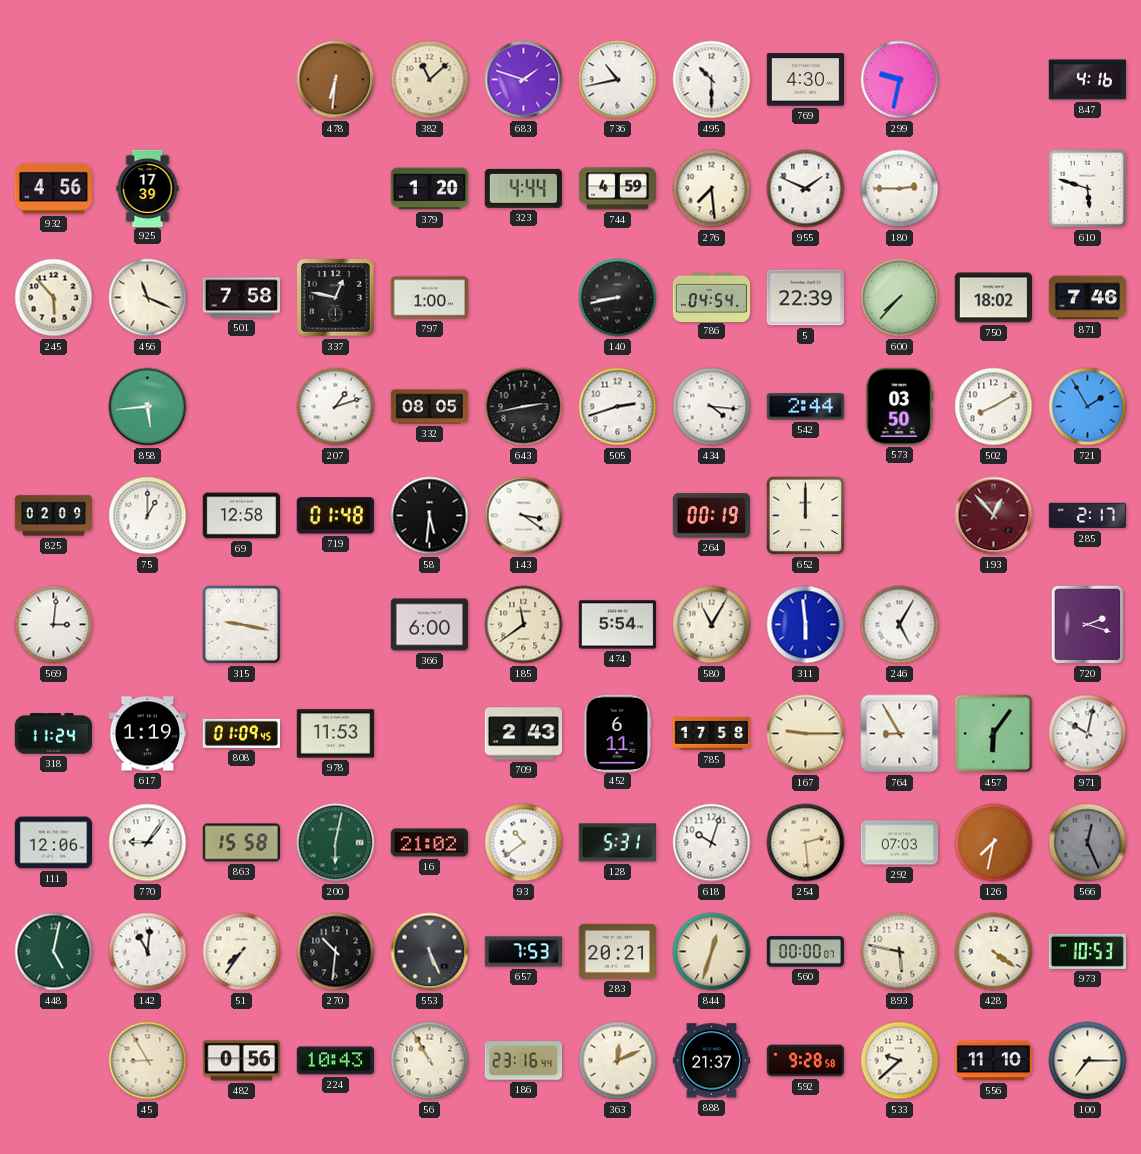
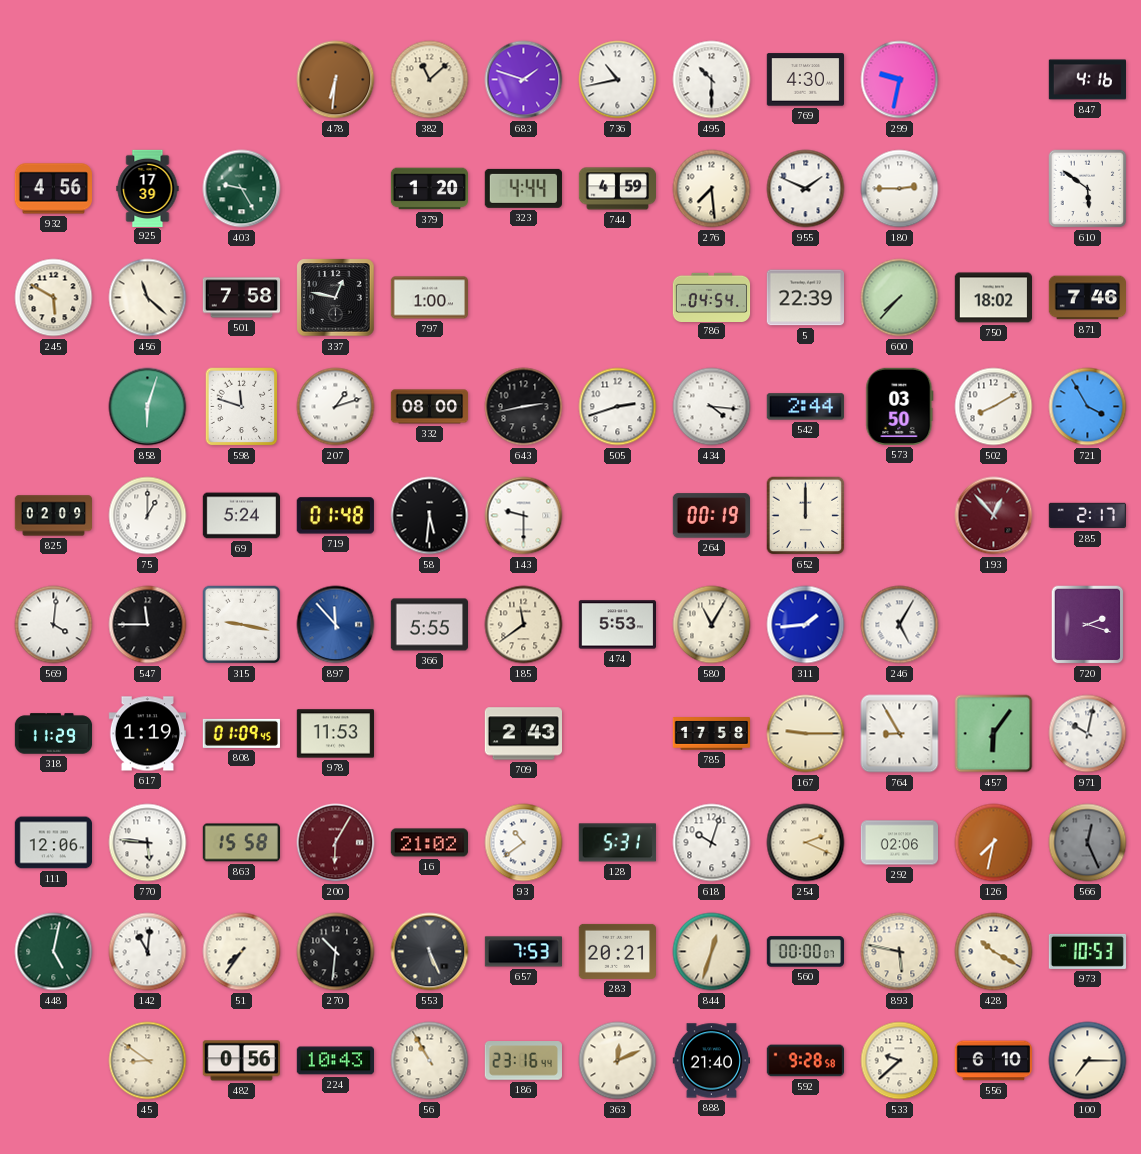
403: none -> 9:25
610: 5:48 -> 5:51
245: 5:53 -> 5:50
456: 11:19 -> 11:22
140: 8:43 -> none
858: 5:44 -> 6:03
598: none -> 11:48
332: 08:05 -> 08:00
721: 1:55 -> 3:55
69: 12:58 -> 5:24
143: 3:21 -> 9:30
569: 3:01 -> 4:01
547: none -> 11:45
897: none -> 11:53
366: 6:00 -> 5:55
474: 5:54 -> 5:53
311: 5:59 -> 1:44
318: 11:24 -> 11:29
452: 6:11 -> none
770: 9:06 -> 5:46
200: 6:02 -> 6:05
200 dial: green -> burgundy
254: 2:29 -> 2:19
292: 07:03 -> 02:06
428: 4:21 -> 10:20
45: 8:55 -> 8:51
888: 21:37 -> 21:40
556: 11:10 -> 6:10
